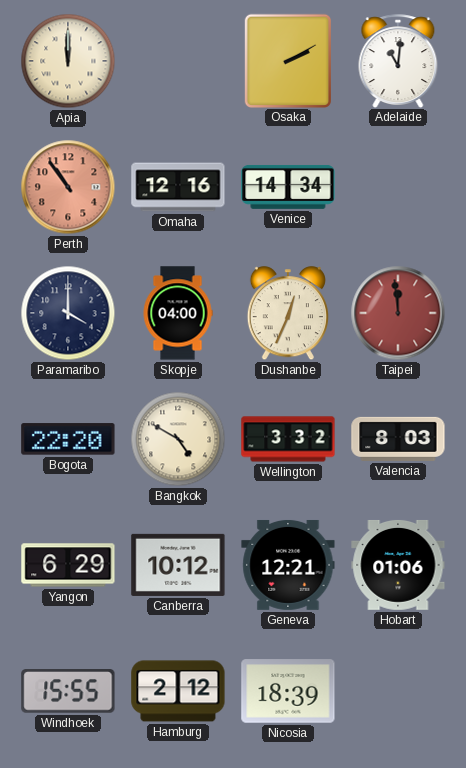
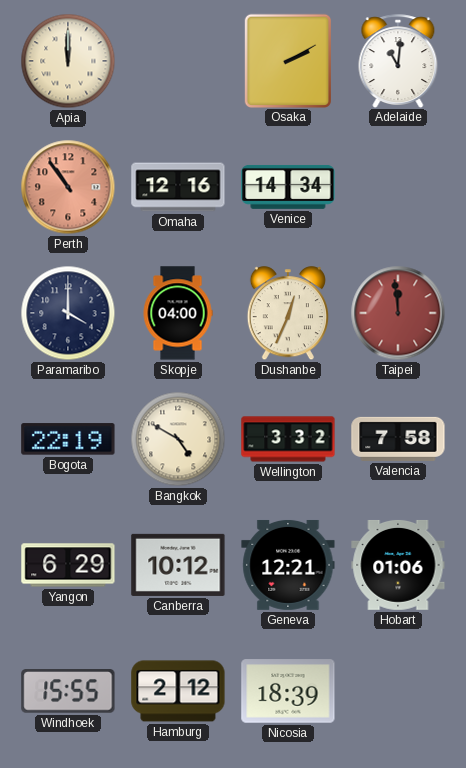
Bogota: 22:20 -> 22:19
Valencia: 8:03 -> 7:58
